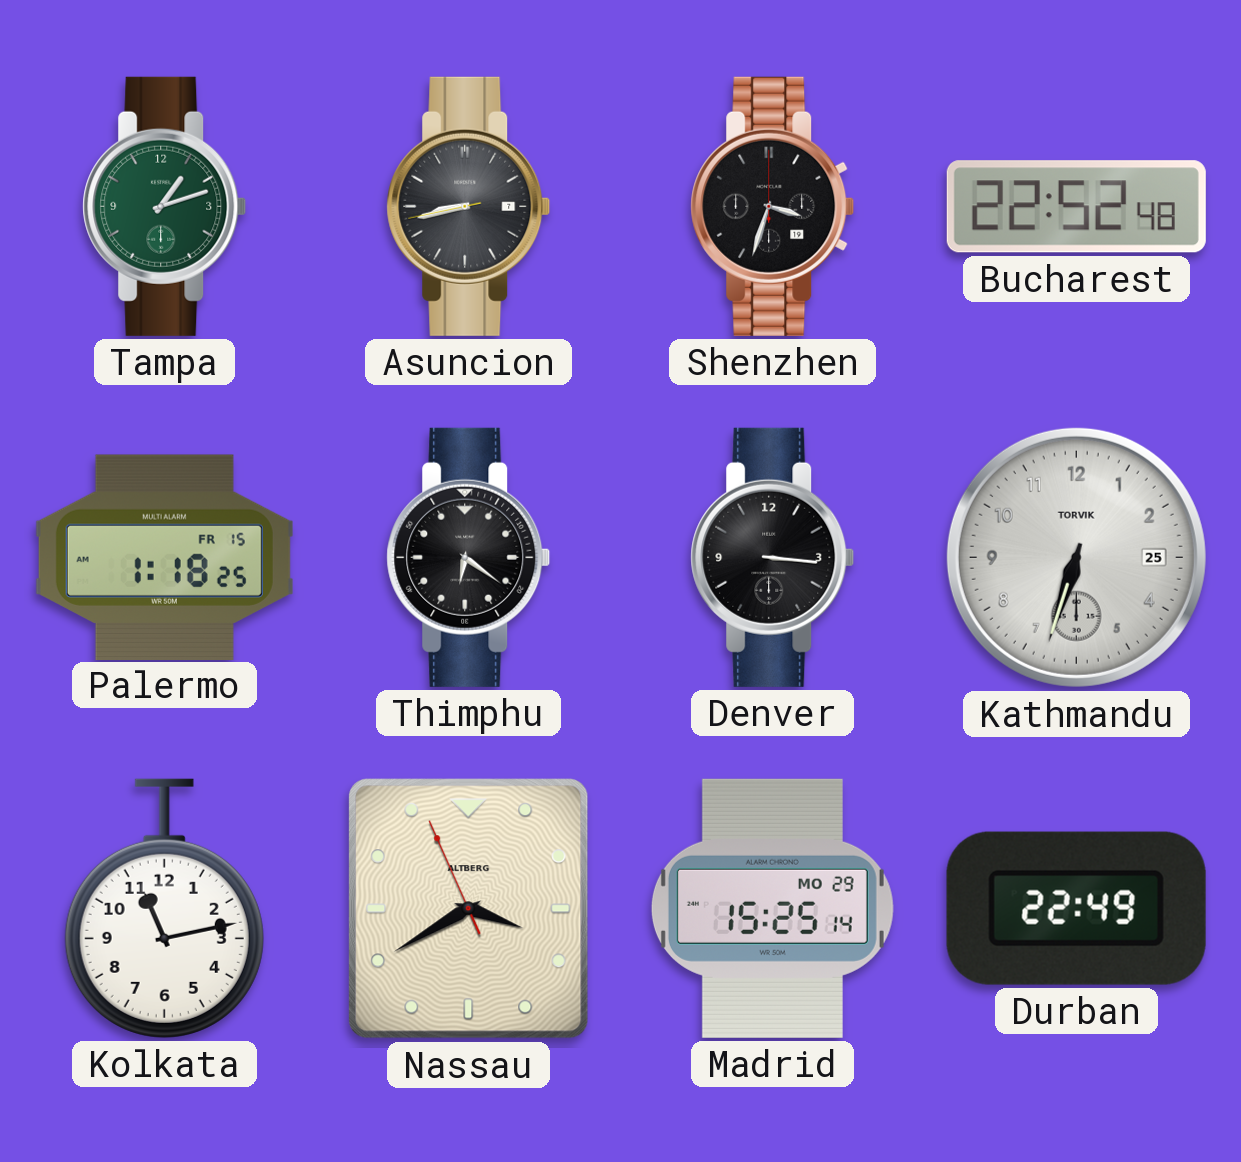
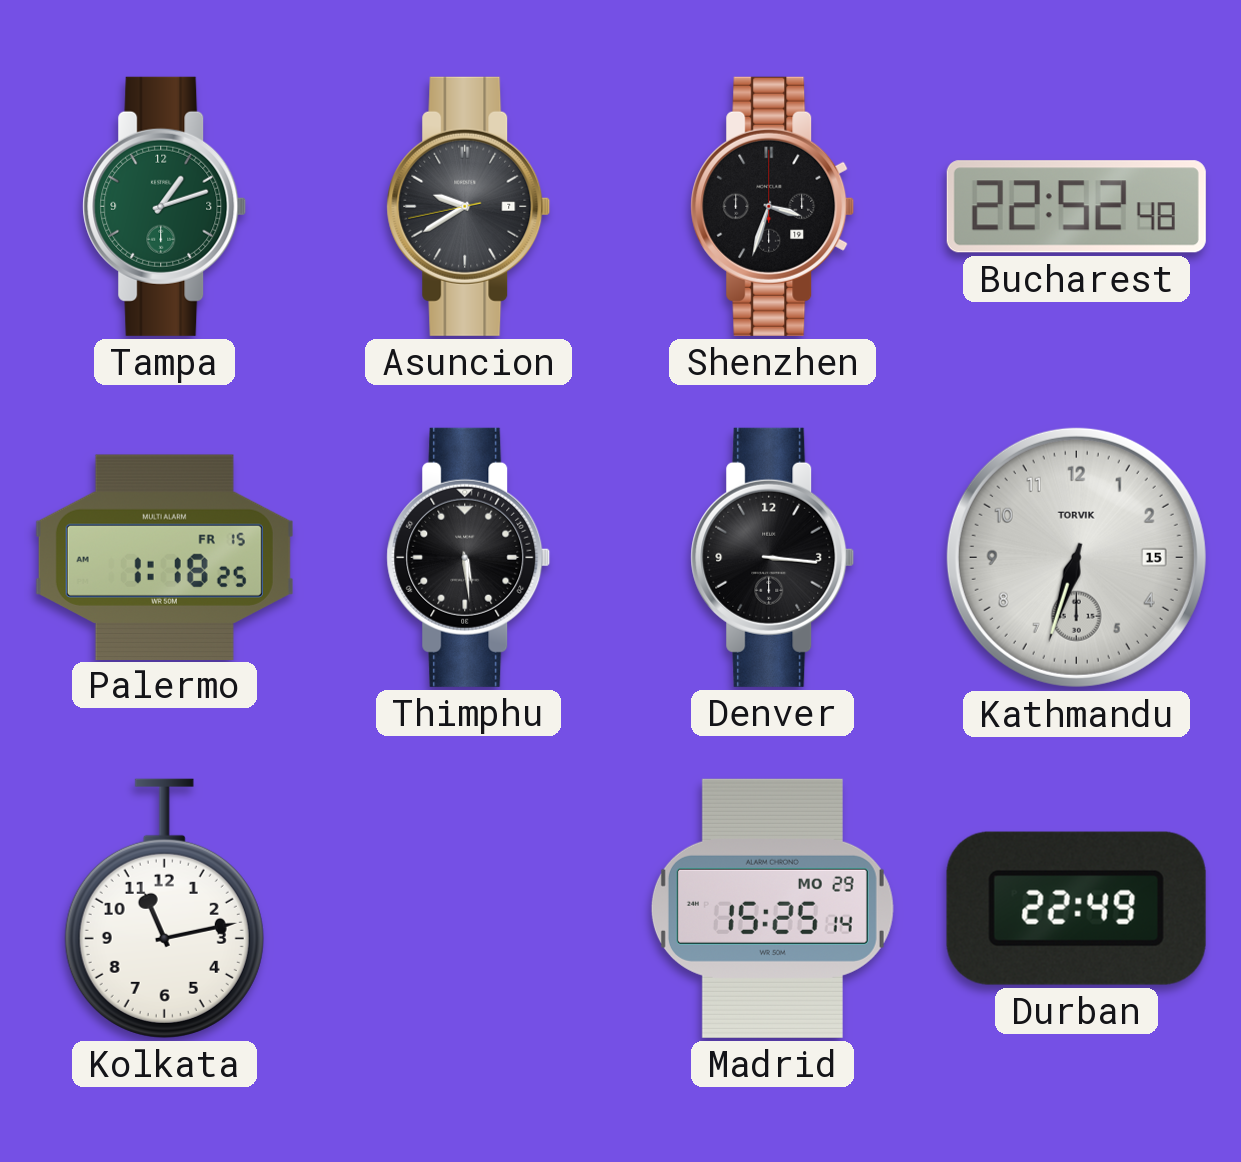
Asuncion: 8:42 -> 9:39
Thimphu: 6:21 -> 5:29
Kathmandu date: 25 -> 15
Nassau: 3:39 -> none
